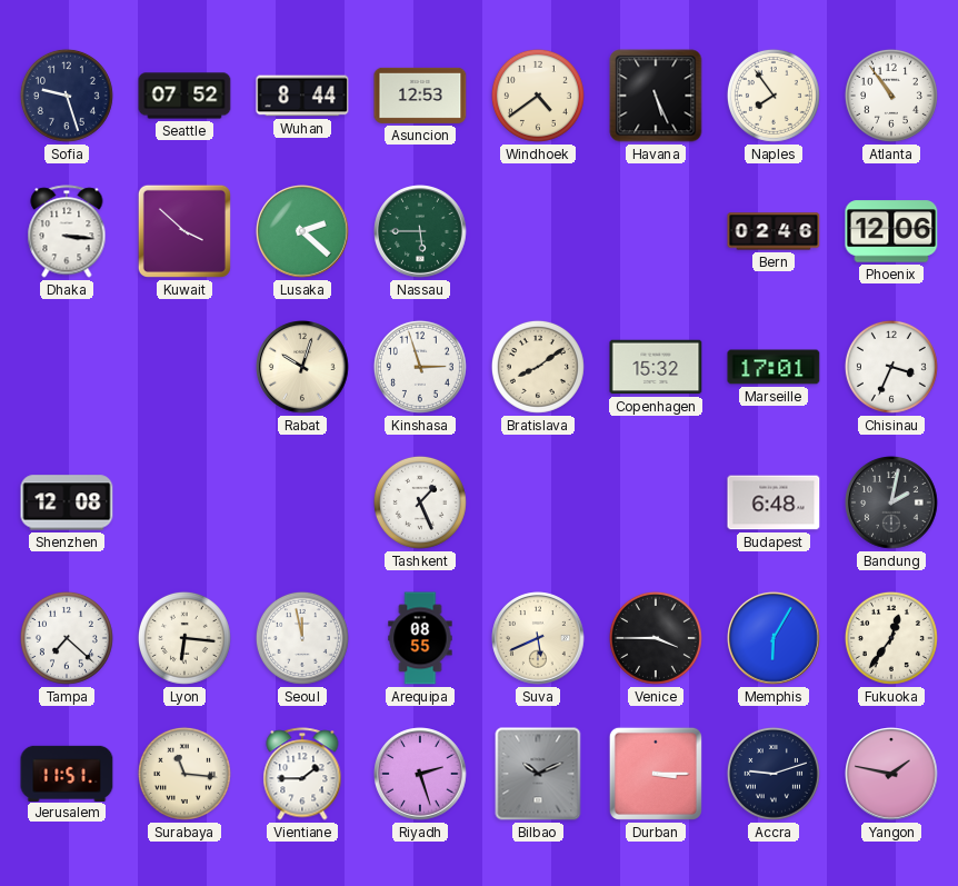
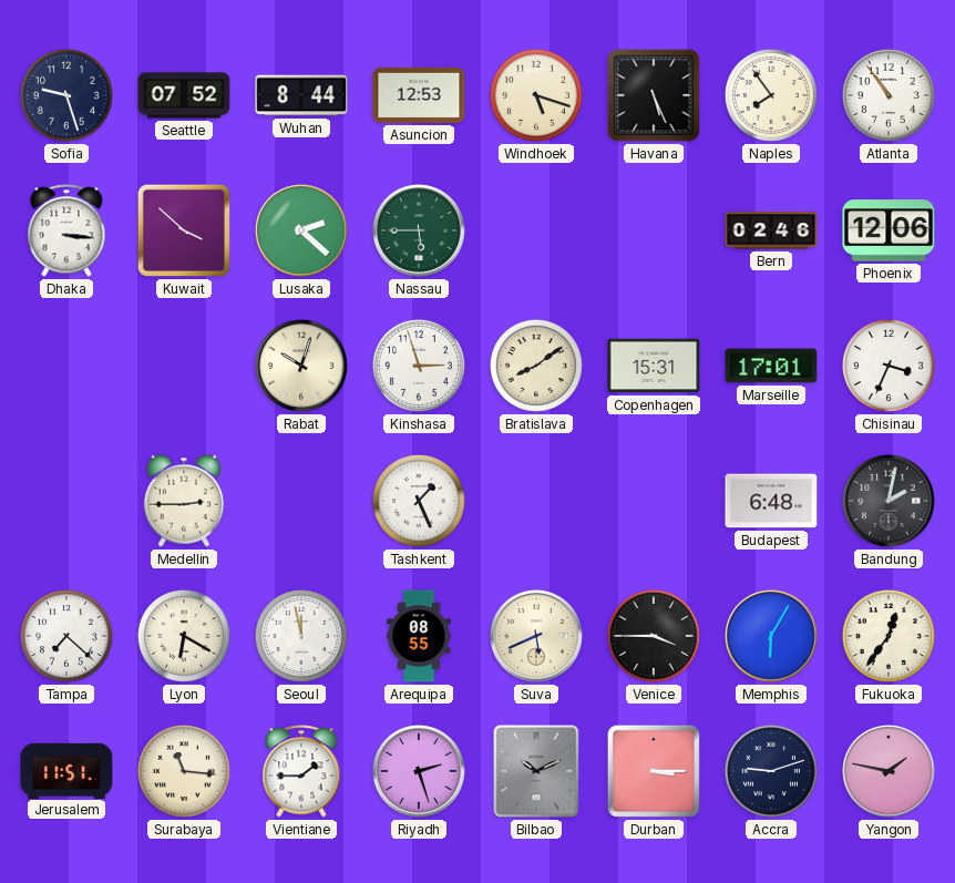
Windhoek: 4:39 -> 5:18
Copenhagen: 15:32 -> 15:31
Shenzhen: 12:08 -> none
Medellin: none -> 2:45
Lyon: 6:16 -> 6:20
